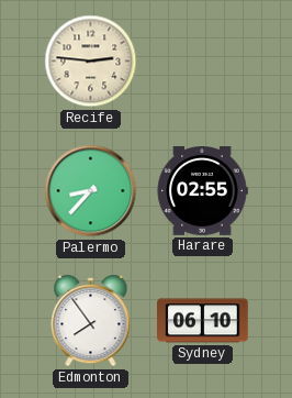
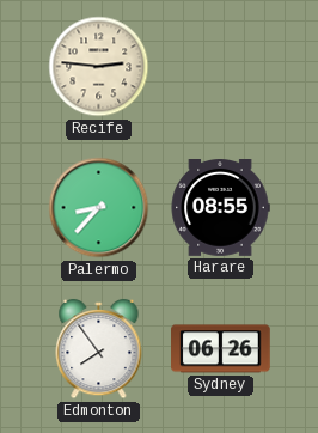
Harare: 02:55 -> 08:55
Sydney: 06:10 -> 06:26
